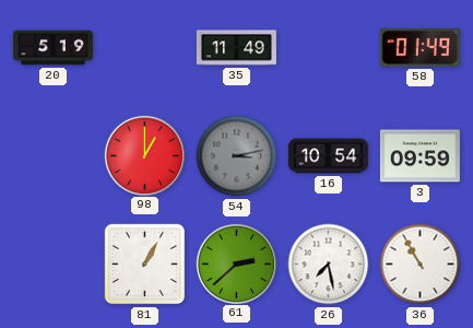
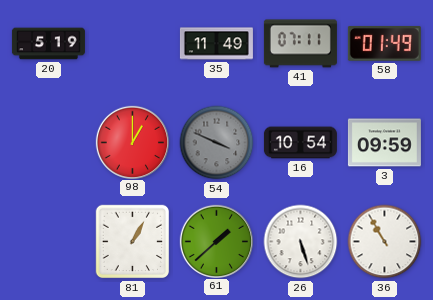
41: none -> 07:11
54: 3:13 -> 3:49
61: 2:38 -> 1:38
26: 7:28 -> 5:27
